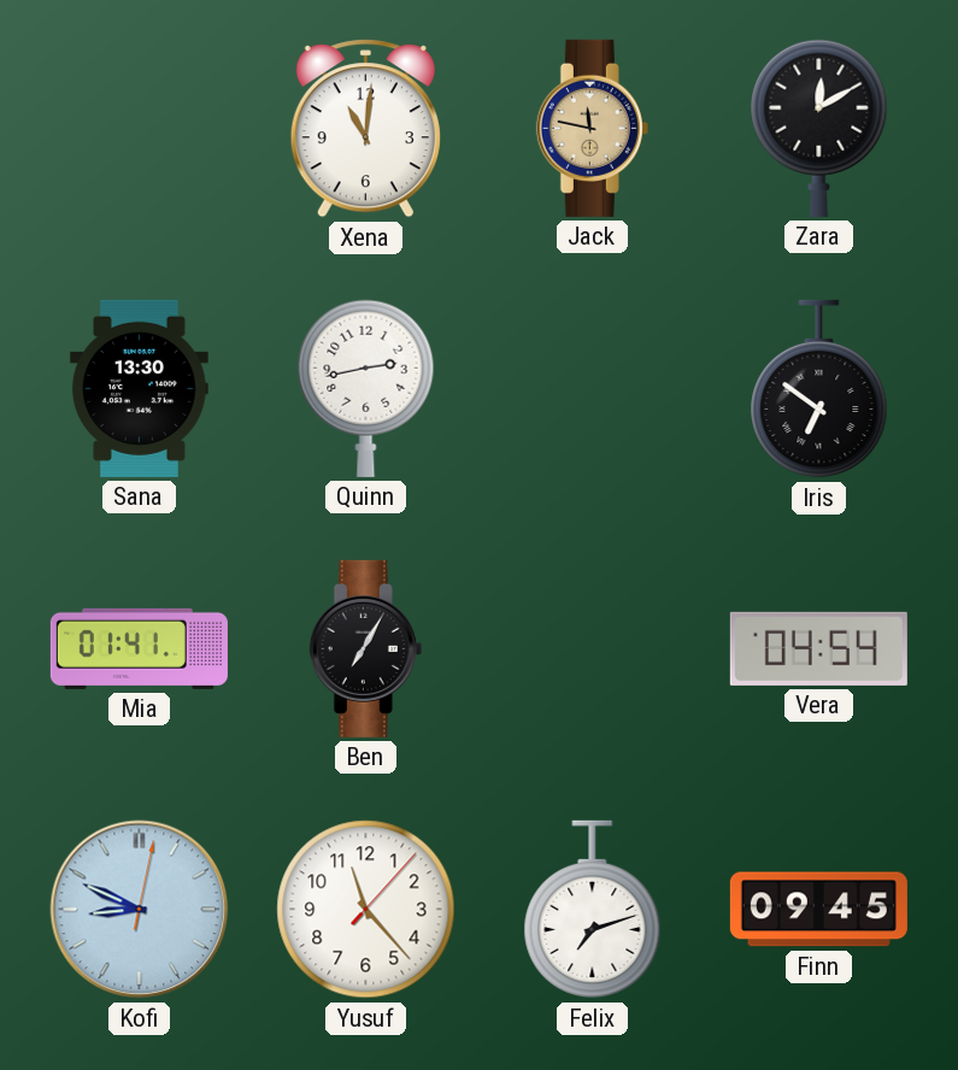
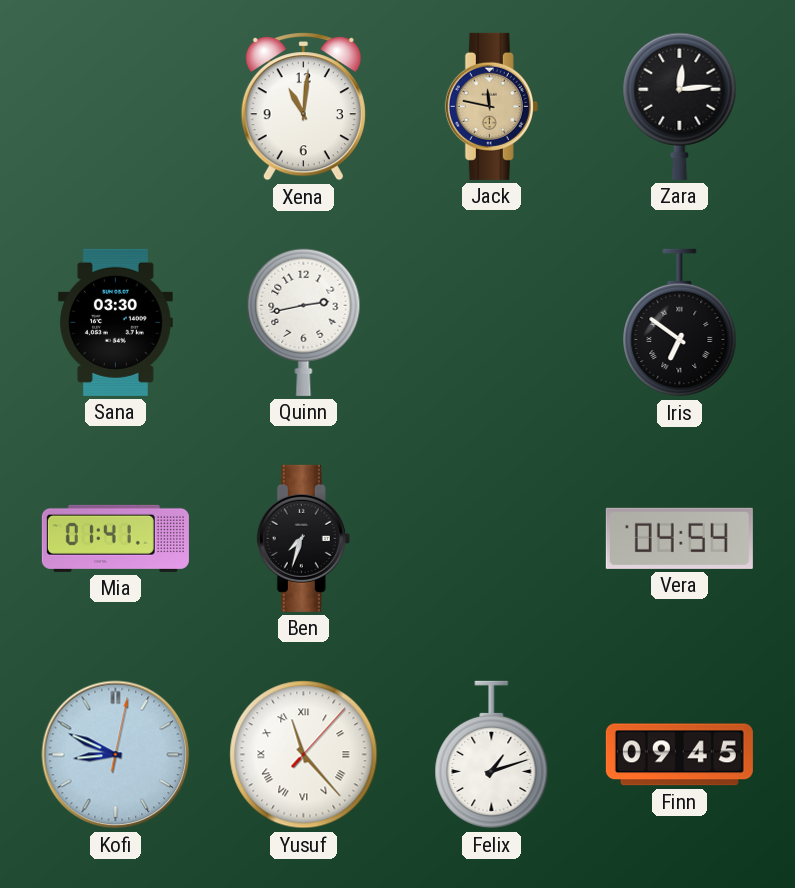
Zara: 12:10 -> 12:14
Sana: 13:30 -> 03:30
Ben: 7:05 -> 7:33
Yusuf numerals: Arabic -> Roman
Felix: 7:12 -> 1:12
